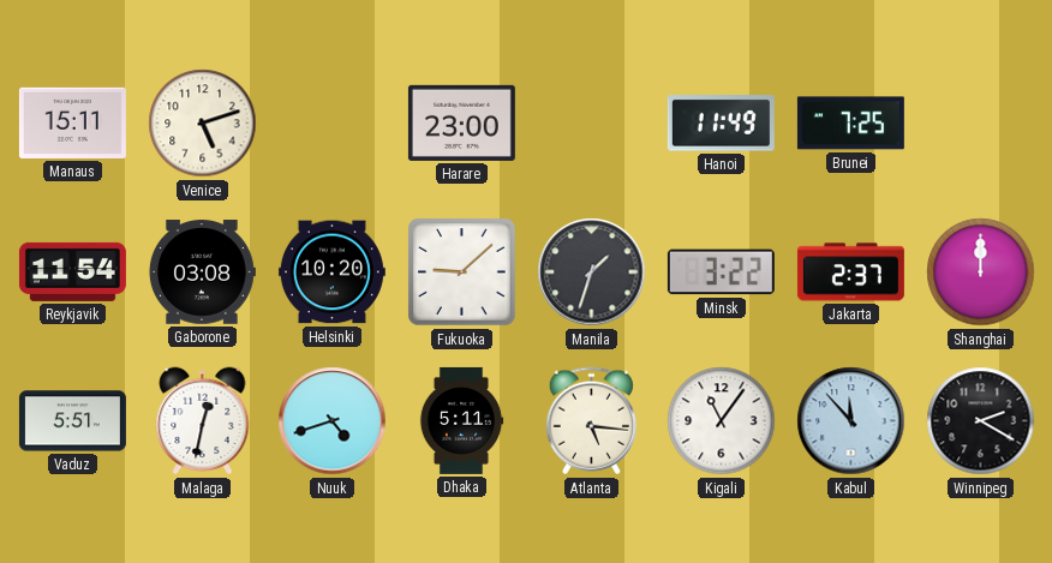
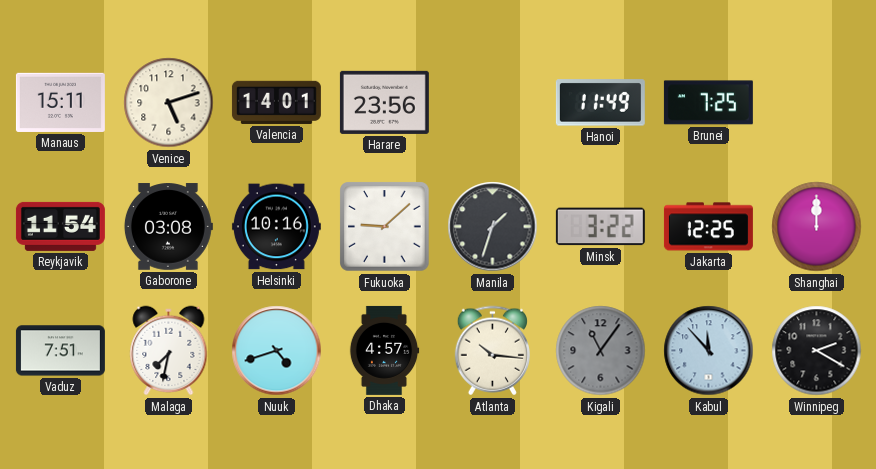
Valencia: none -> 14:01
Harare: 23:00 -> 23:56
Helsinki: 10:20 -> 10:16
Jakarta: 2:37 -> 12:25
Vaduz: 5:51 -> 7:51
Malaga: 12:32 -> 7:32
Dhaka: 5:11 -> 4:57
Atlanta: 5:16 -> 10:16
Kigali dial: white -> grey
